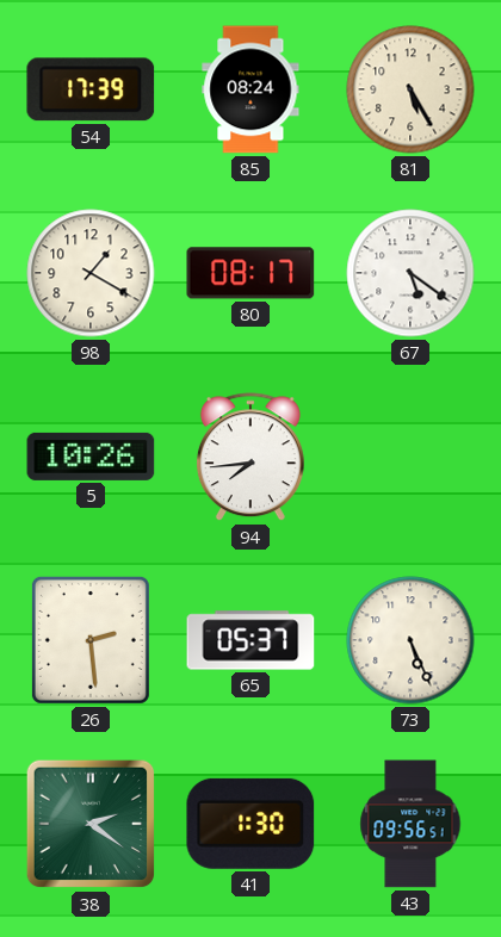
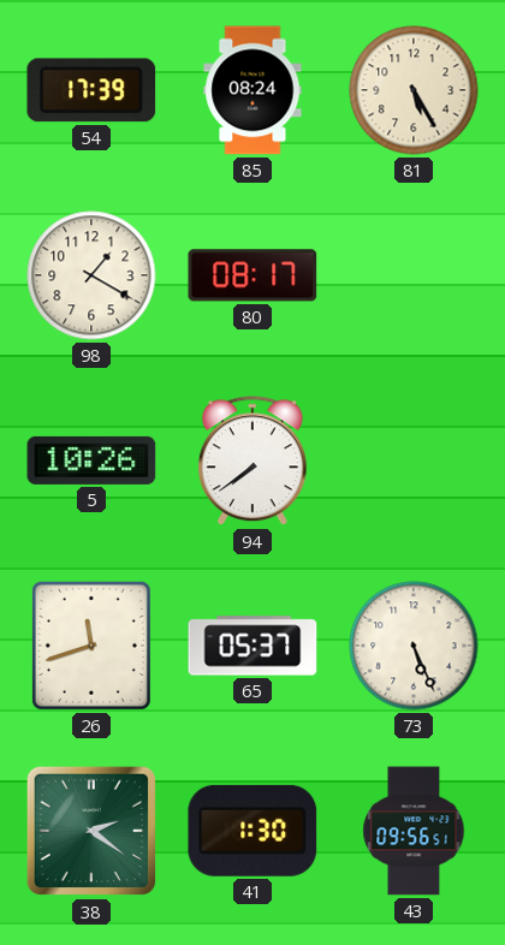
67: 5:21 -> none
94: 7:44 -> 7:39
26: 2:29 -> 11:42
